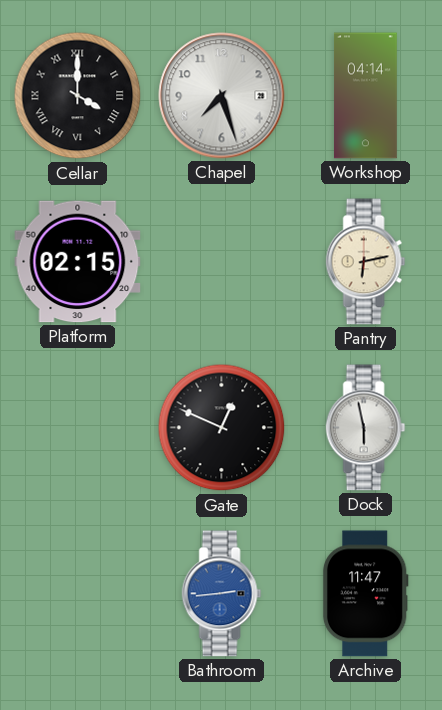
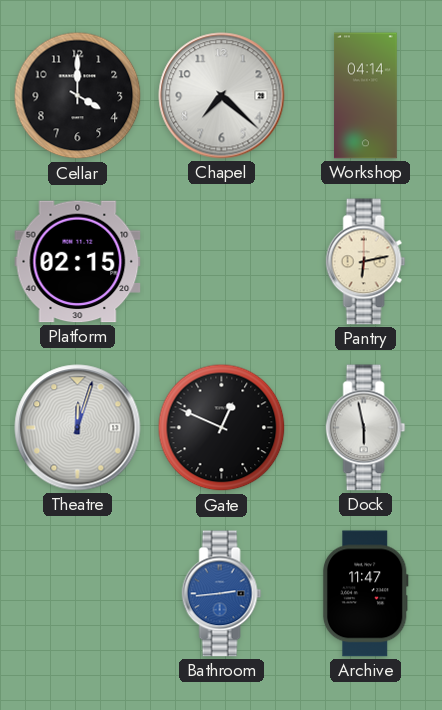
Cellar numerals: Roman -> Arabic
Chapel: 7:27 -> 7:22
Theatre: none -> 12:03
